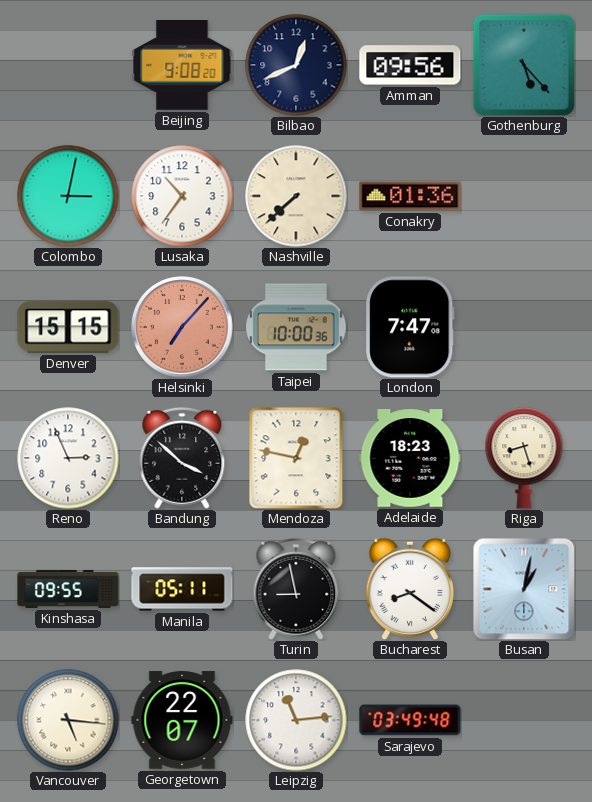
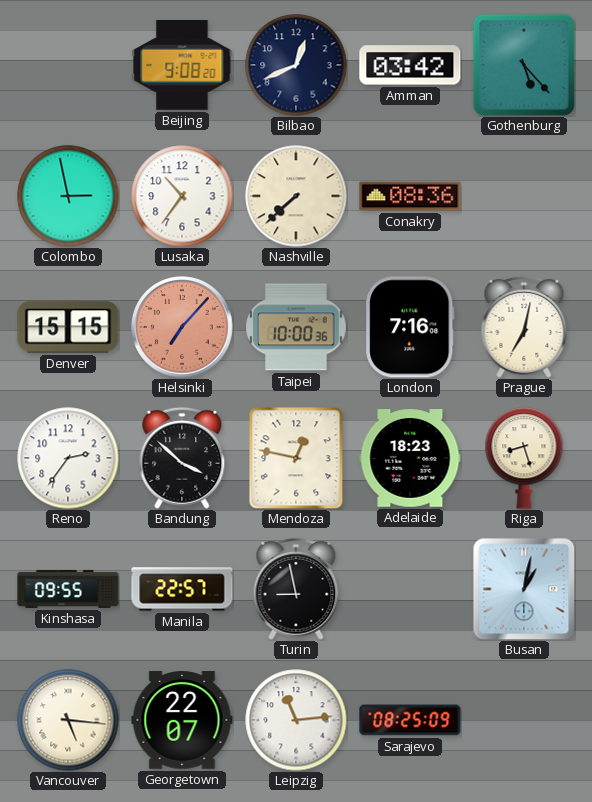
Amman: 09:56 -> 03:42
Colombo: 3:02 -> 2:58
Conakry: 01:36 -> 08:36
London: 7:47 -> 7:16
Prague: none -> 7:02
Reno: 2:56 -> 2:36
Manila: 05:11 -> 22:57
Bucharest: 8:21 -> none
Sarajevo: 03:49 -> 08:25
